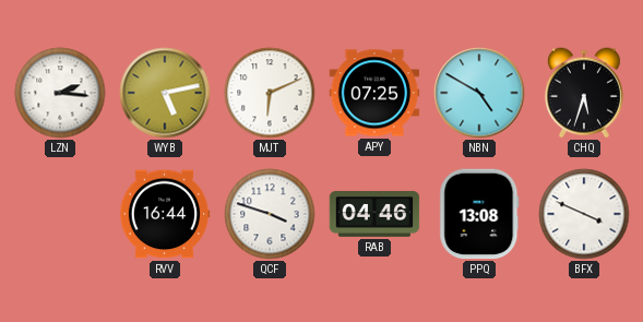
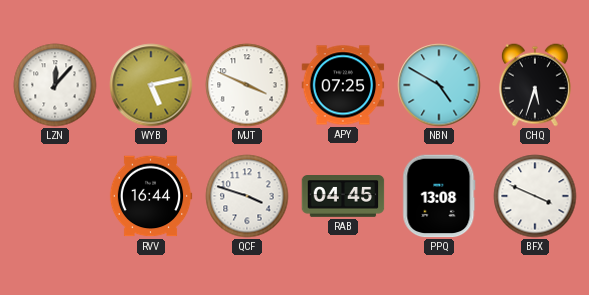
LZN: 2:16 -> 12:07
MJT: 6:11 -> 3:49
RAB: 04:46 -> 04:45
